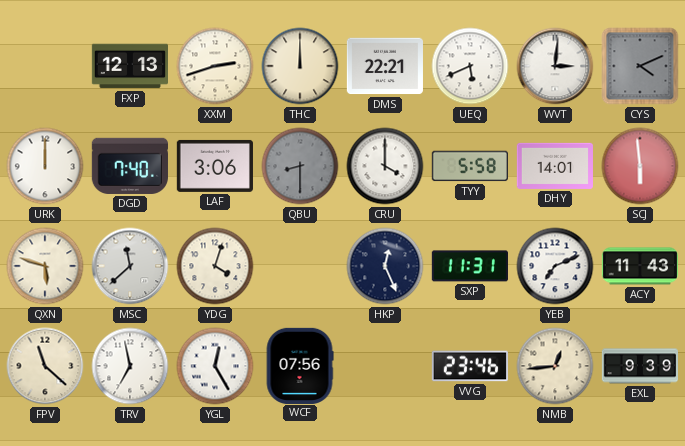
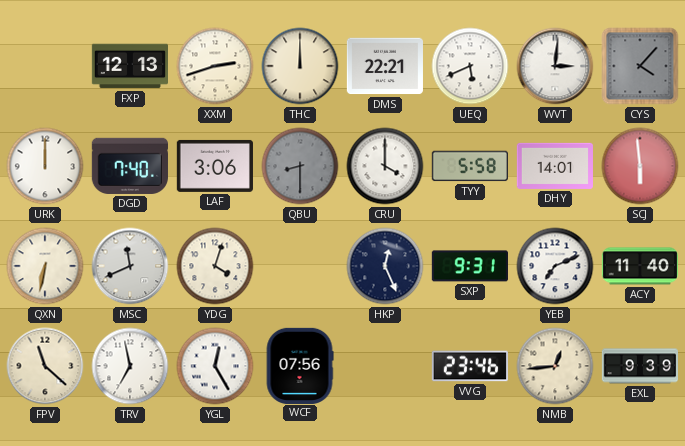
CYS: 4:11 -> 4:07
QXN: 5:48 -> 6:32
MSC: 11:38 -> 11:41
SXP: 11:31 -> 9:31
ACY: 11:43 -> 11:40
